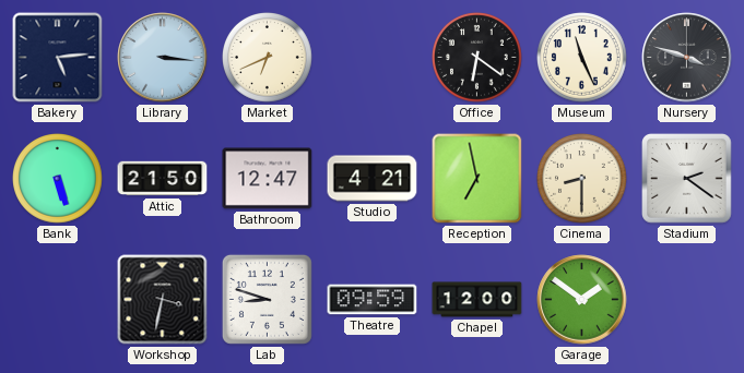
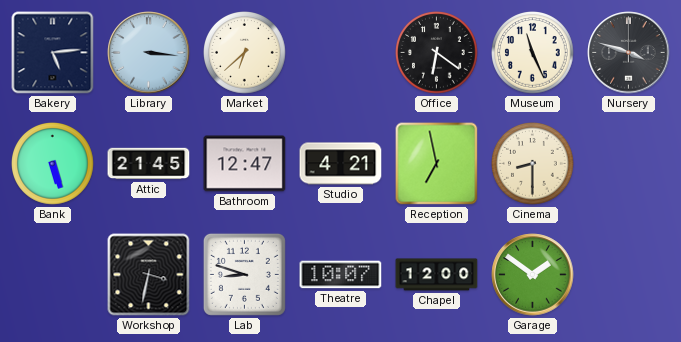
Market: 6:41 -> 6:38
Attic: 21:50 -> 21:45
Stadium: 2:21 -> none
Theatre: 09:59 -> 10:07
